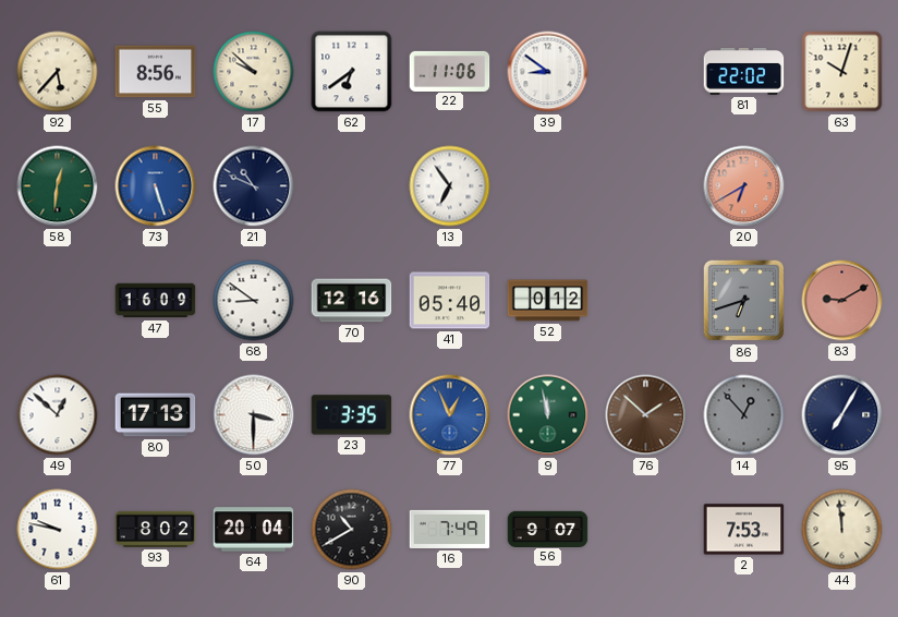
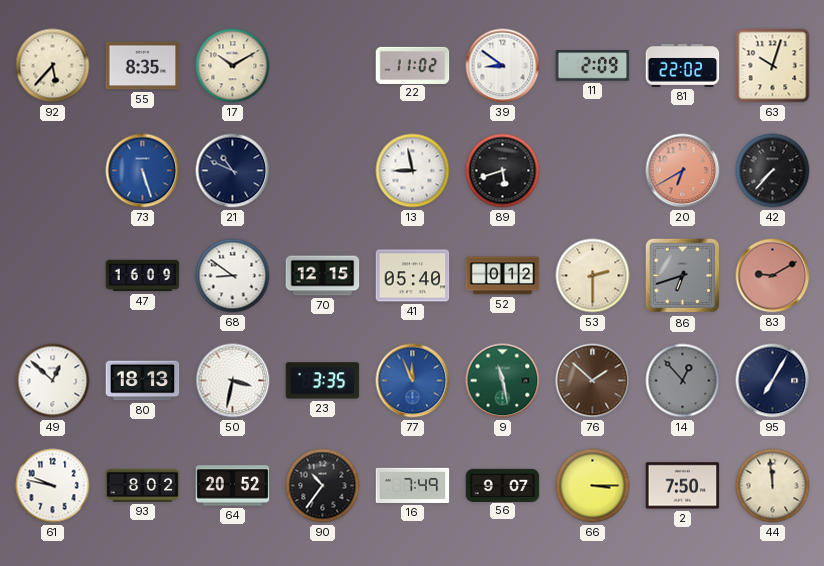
55: 8:56 -> 8:35
17: 9:52 -> 10:10
62: 6:39 -> none
22: 11:06 -> 11:02
11: none -> 2:09
58: 12:31 -> none
13: 6:54 -> 8:58
89: none -> 5:42
42: none -> 7:37
70: 12:16 -> 12:15
53: none -> 2:30
80: 17:13 -> 18:13
50: 3:30 -> 3:32
77: 12:56 -> 11:56
9: 11:58 -> 11:28
64: 20:04 -> 20:52
90: 10:40 -> 10:36
66: none -> 3:15
2: 7:53 -> 7:50
